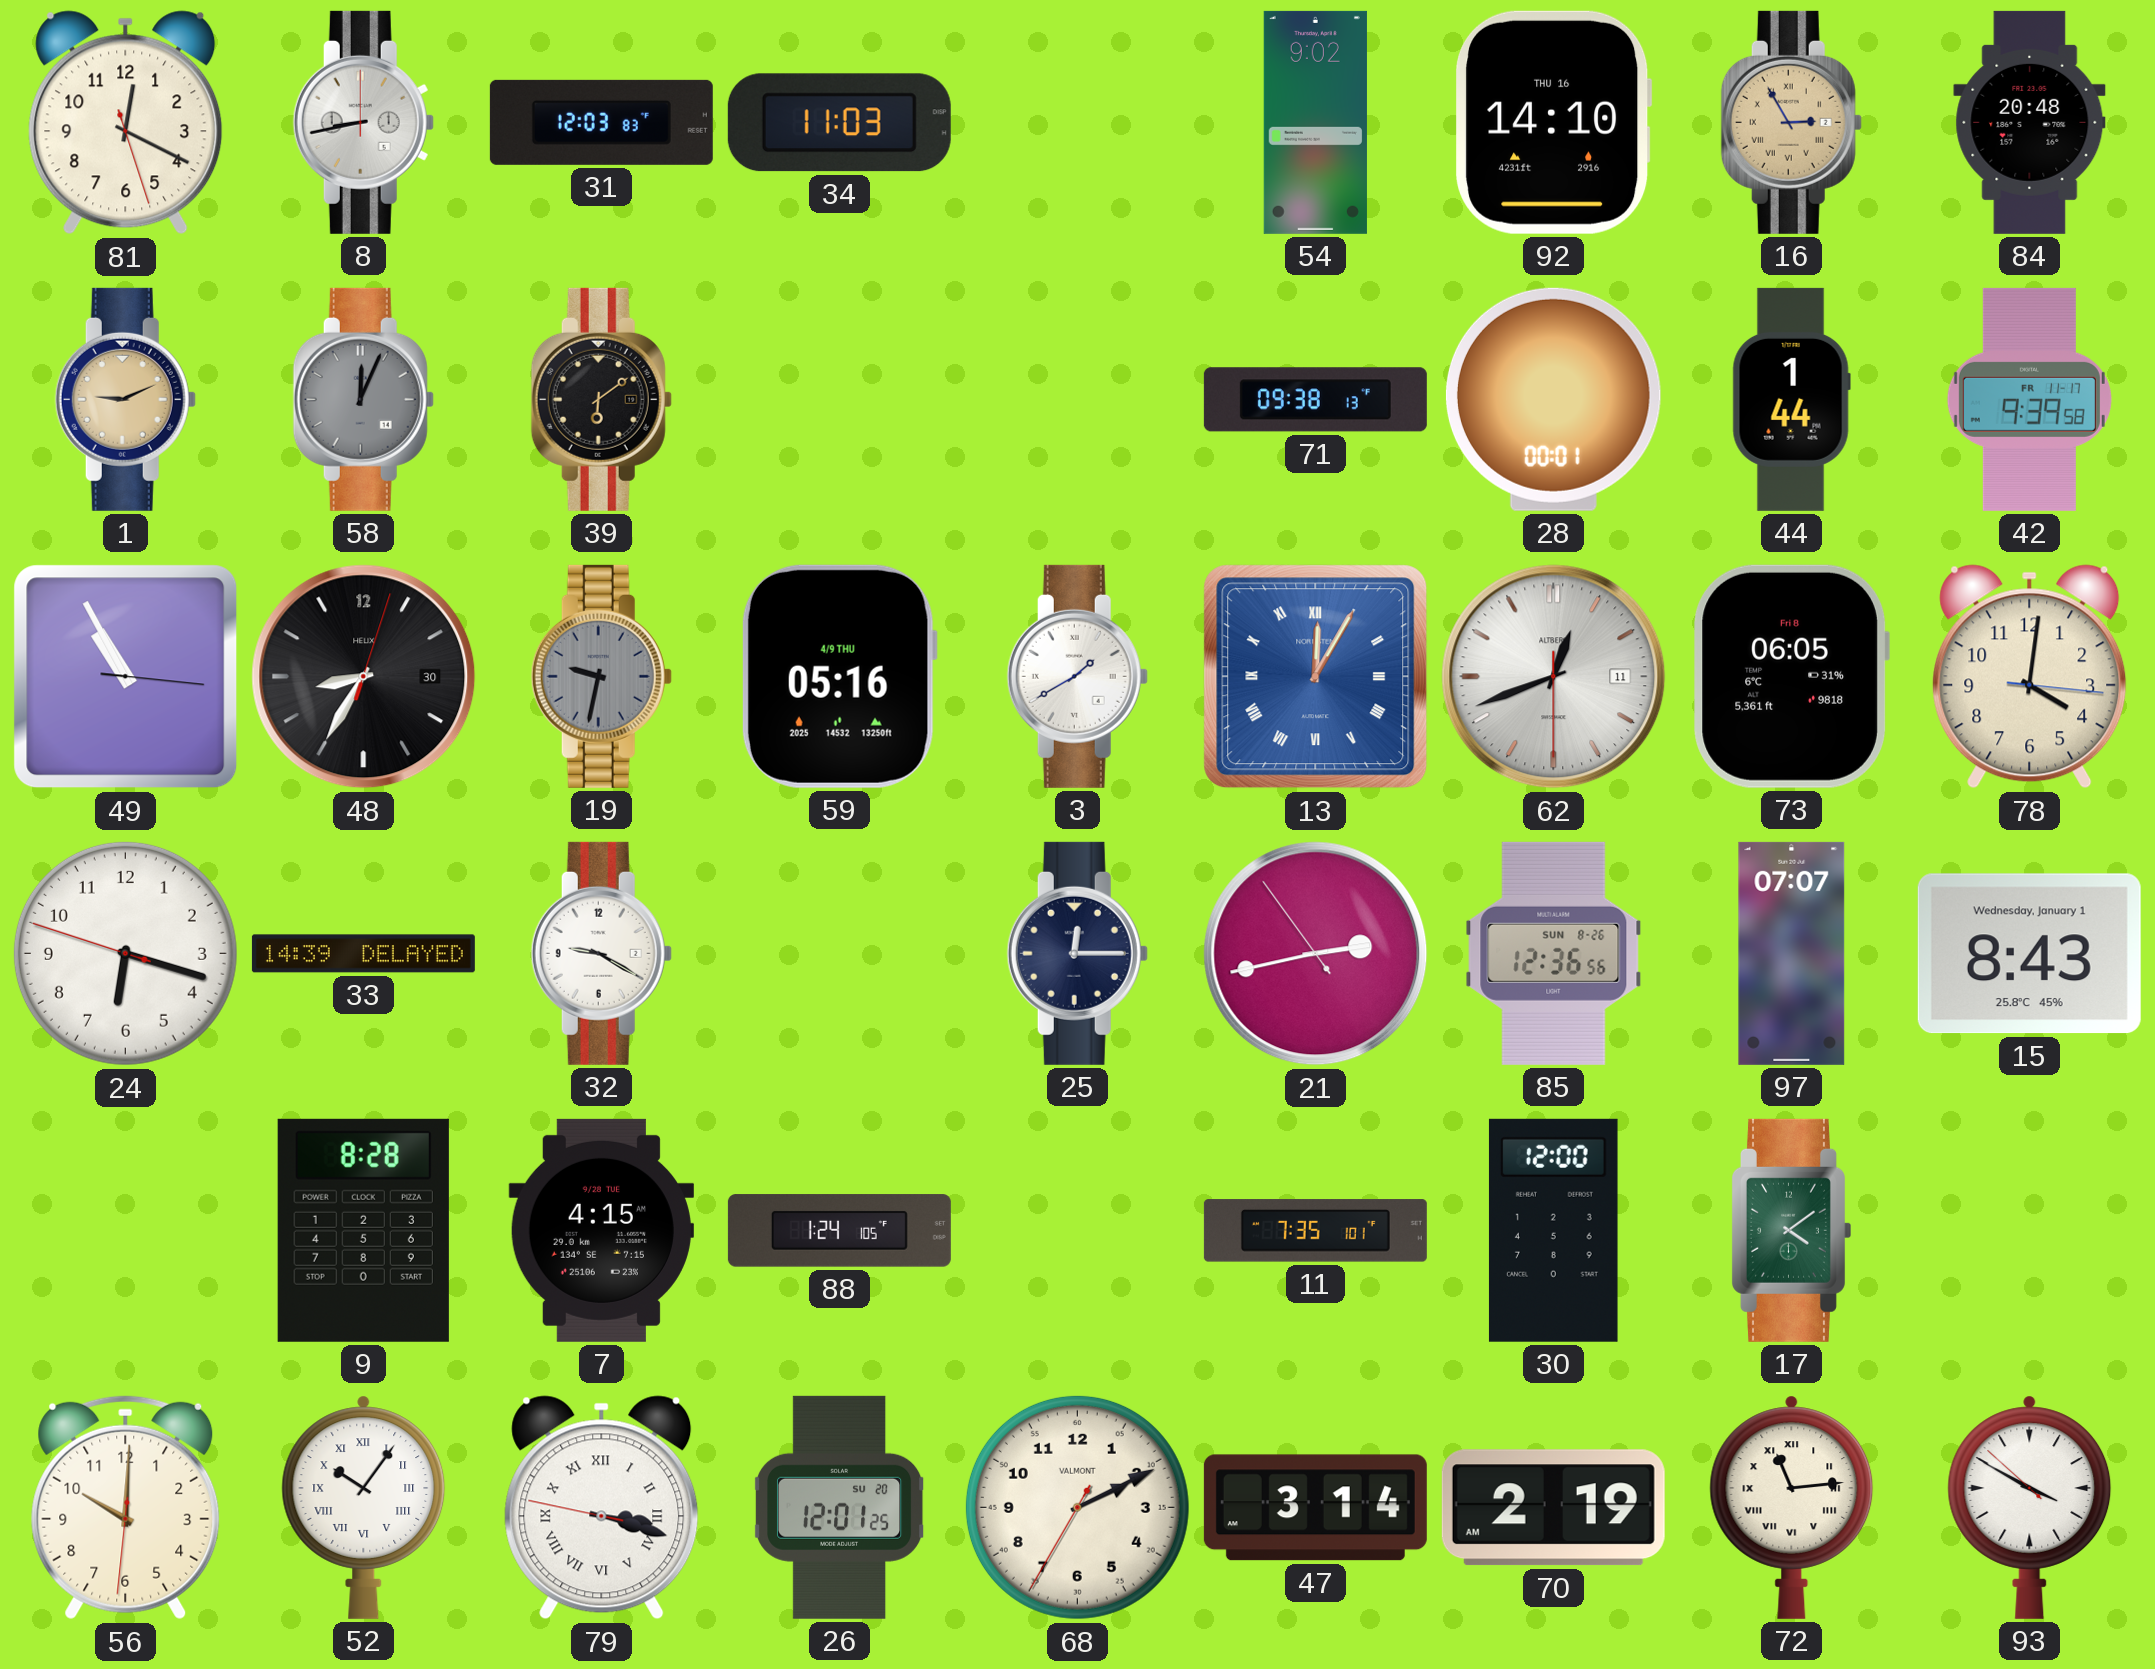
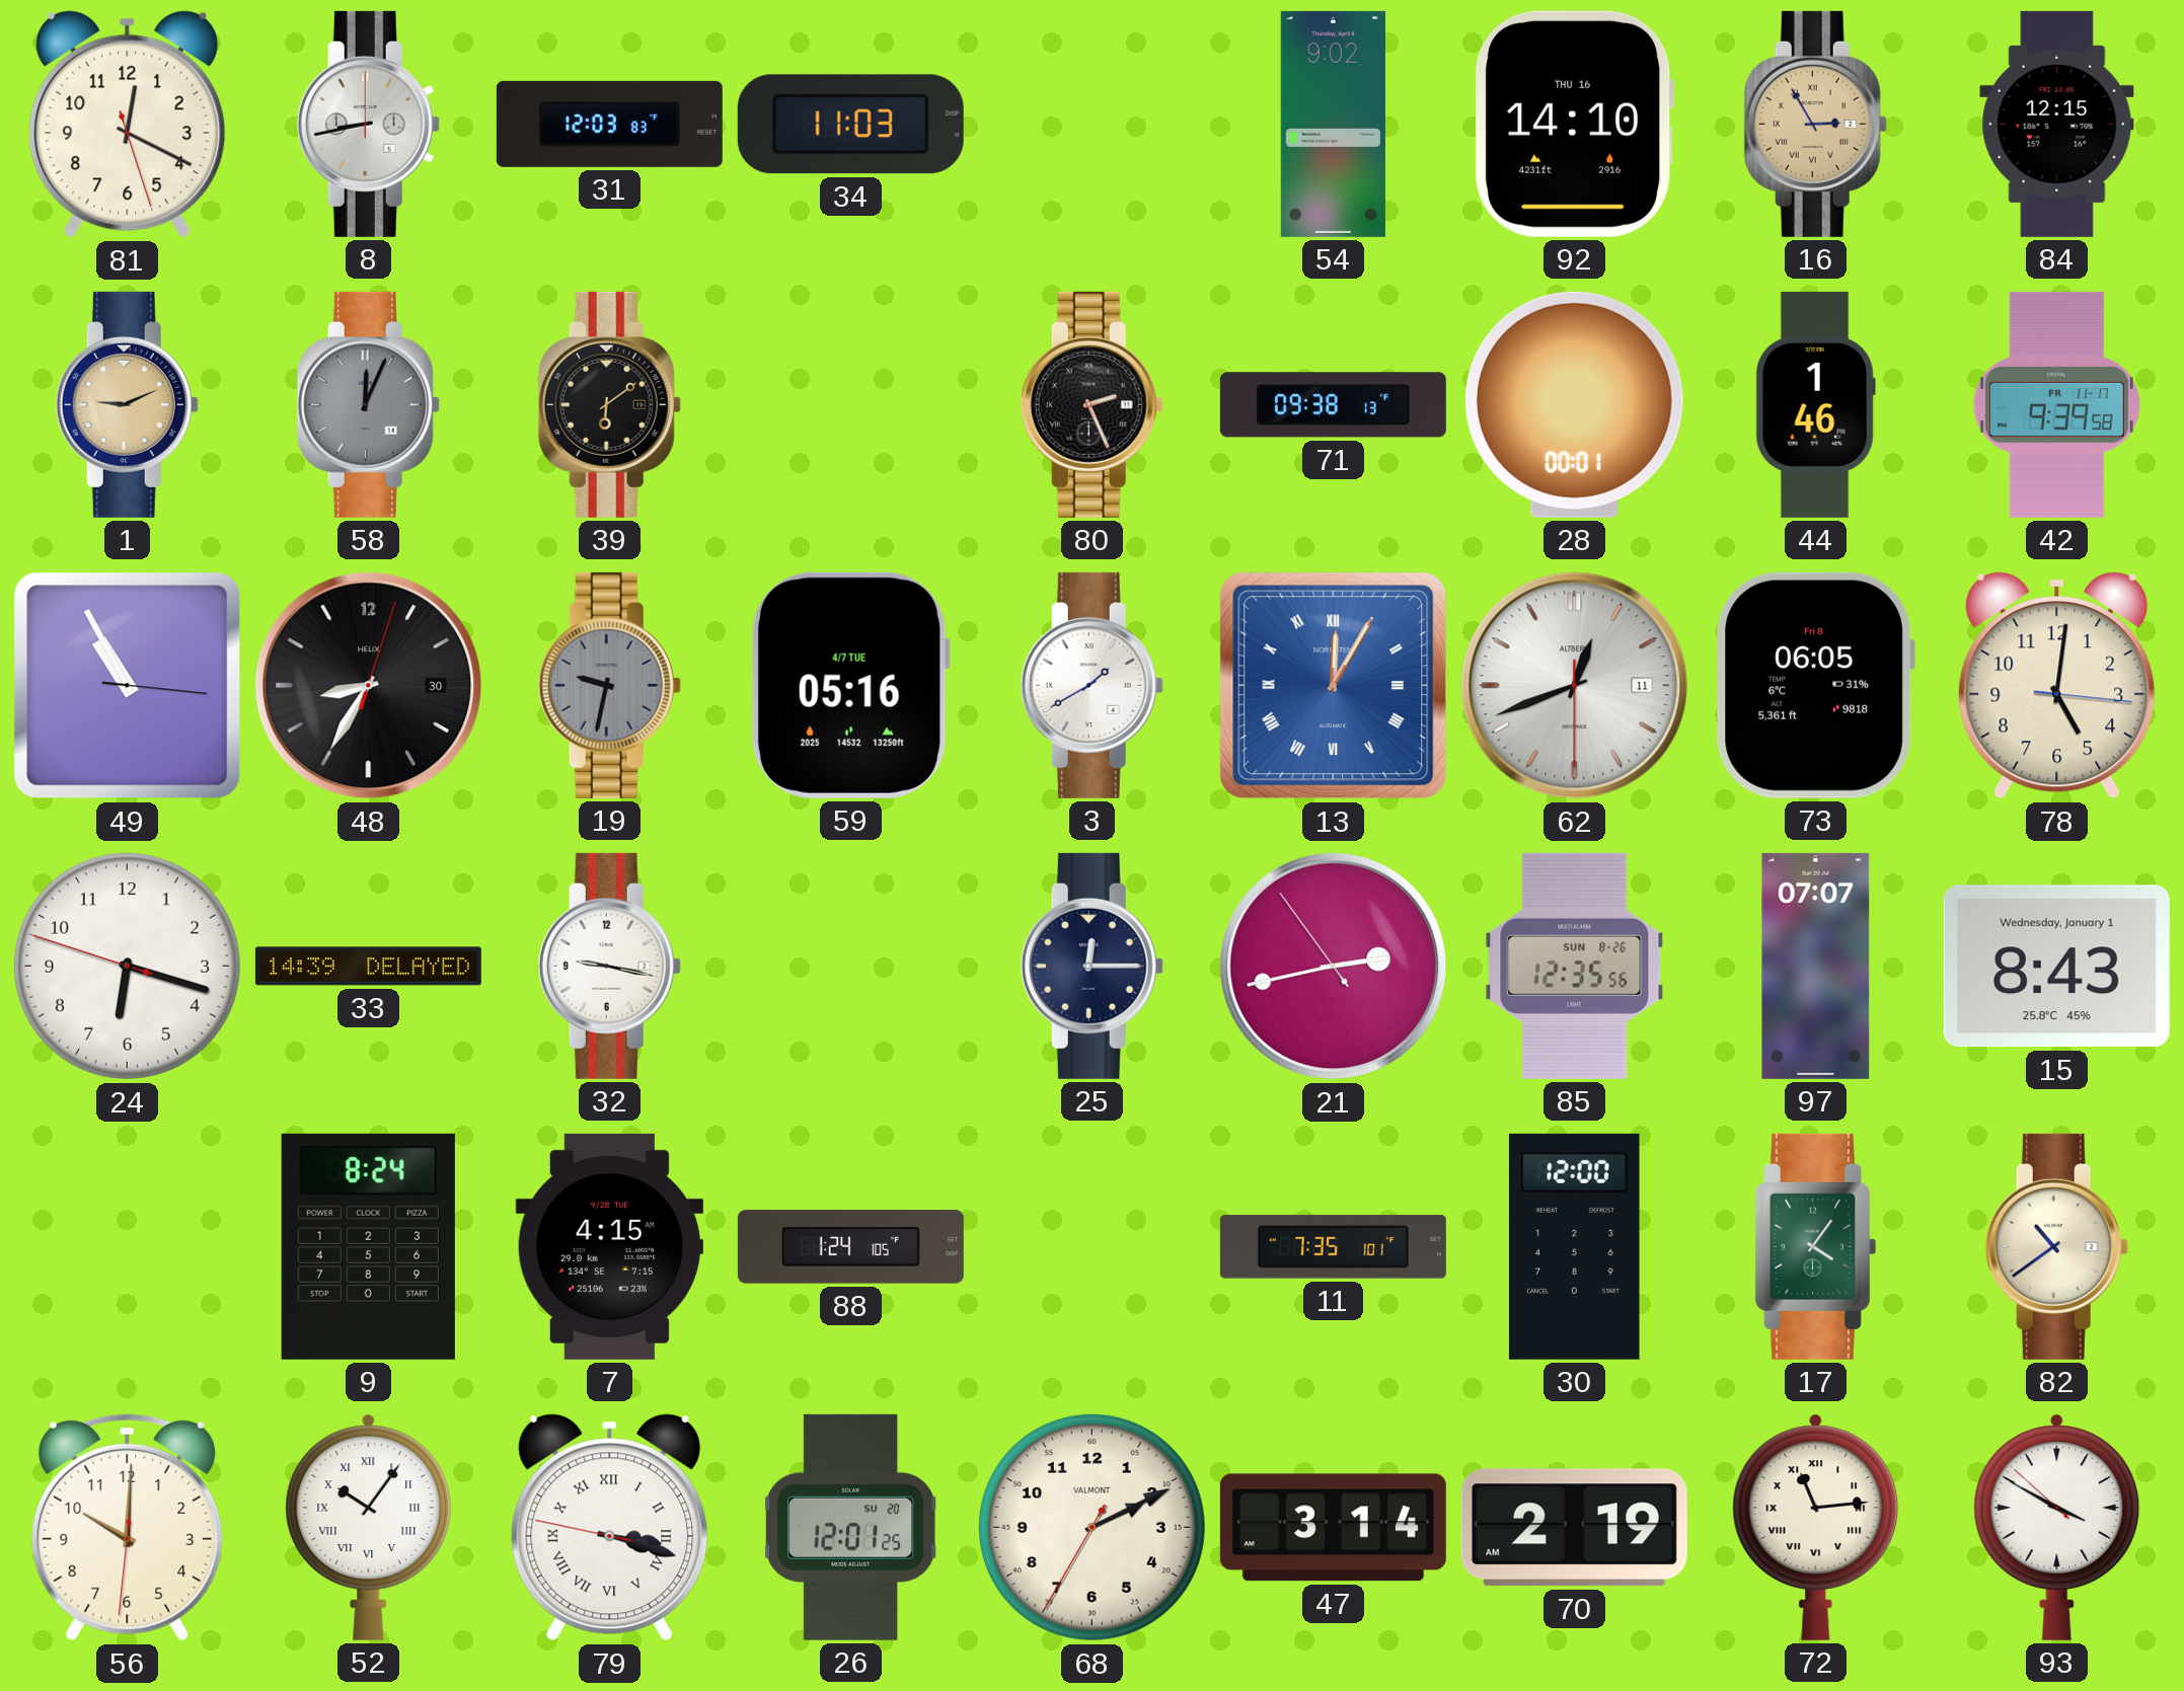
84: 20:48 -> 12:15
80: none -> 2:26
44: 1:44 -> 1:46
59 date: 4/9 THU -> 4/7 TUE
78: 4:01 -> 5:01
32: 9:20 -> 9:17
85: 12:36 -> 12:35
9: 8:28 -> 8:24
17: 4:09 -> 4:06
82: none -> 10:39
